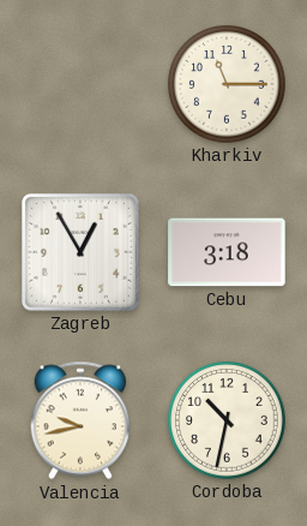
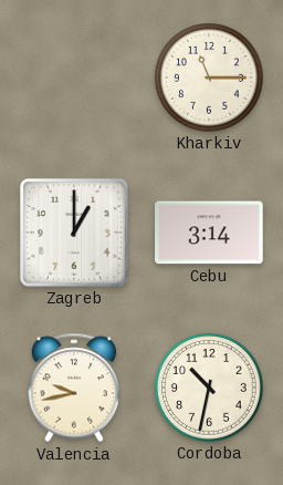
Zagreb: 12:55 -> 1:00
Cebu: 3:18 -> 3:14
